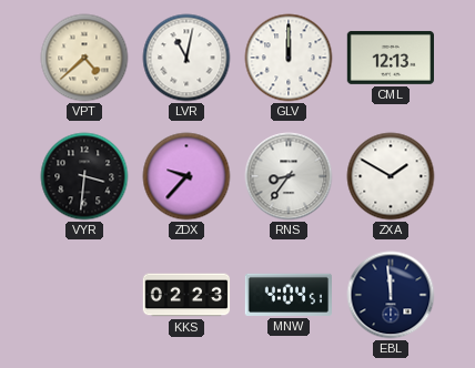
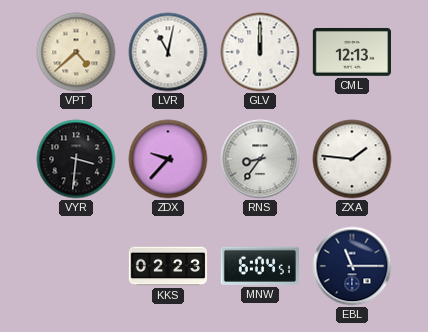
ZXA: 1:50 -> 1:46
MNW: 4:04 -> 6:04
EBL: 11:59 -> 11:15
